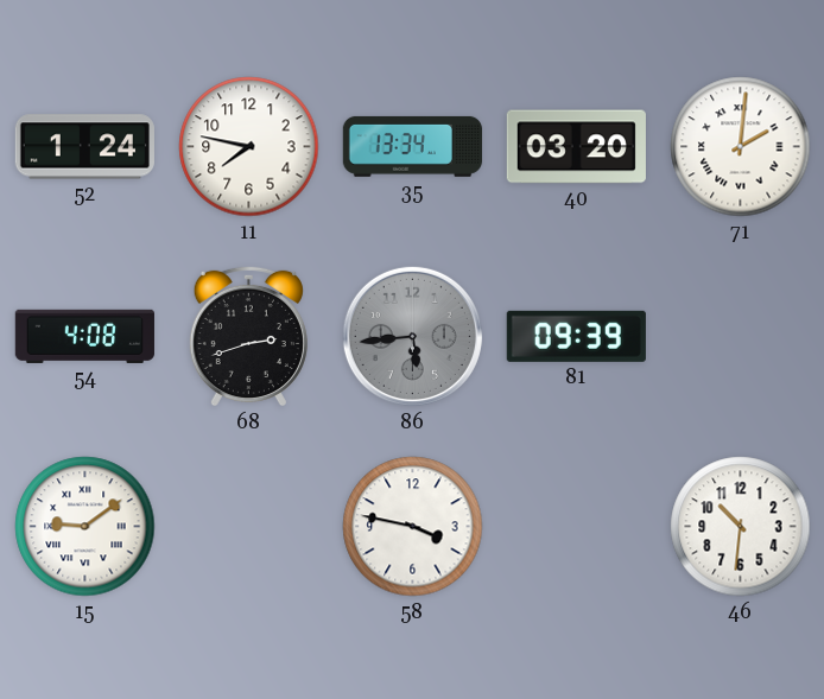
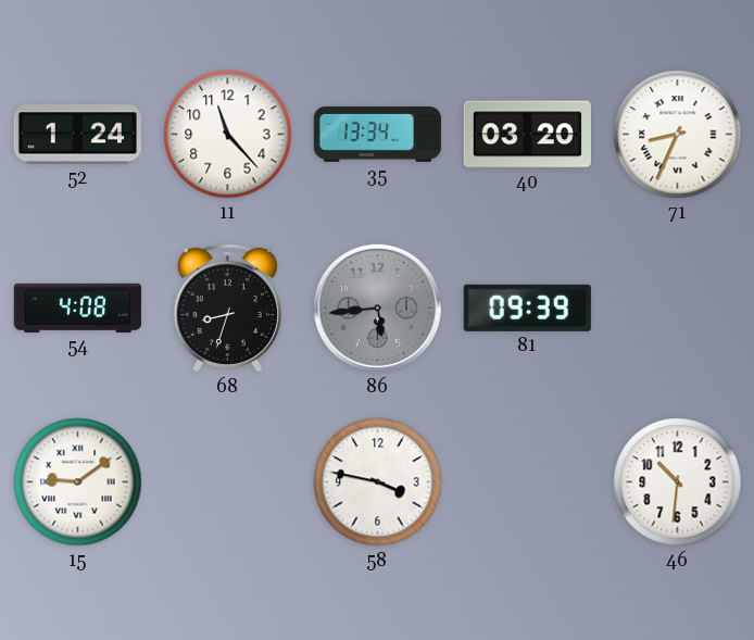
11: 7:47 -> 11:23
71: 2:01 -> 8:34
68: 2:42 -> 8:33
